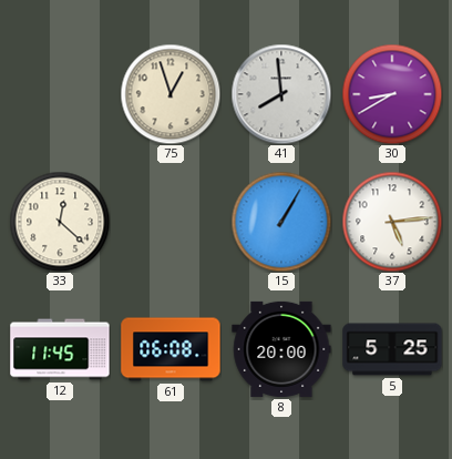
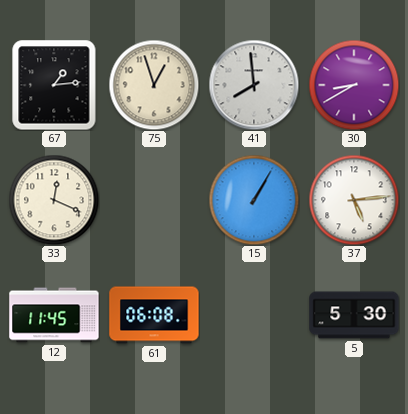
67: none -> 1:14
33: 12:22 -> 12:19
8: 20:00 -> none
5: 5:25 -> 5:30
